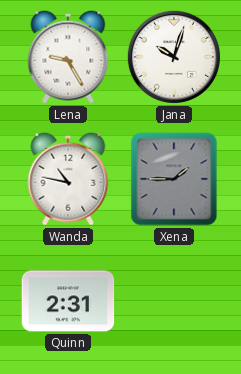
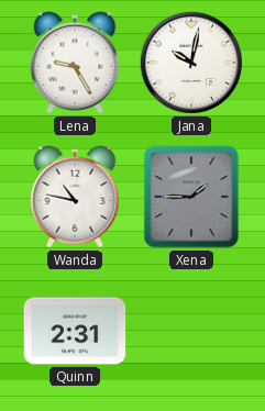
Jana: 10:03 -> 10:02
